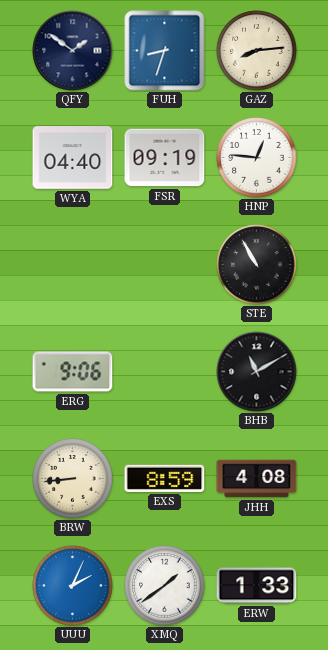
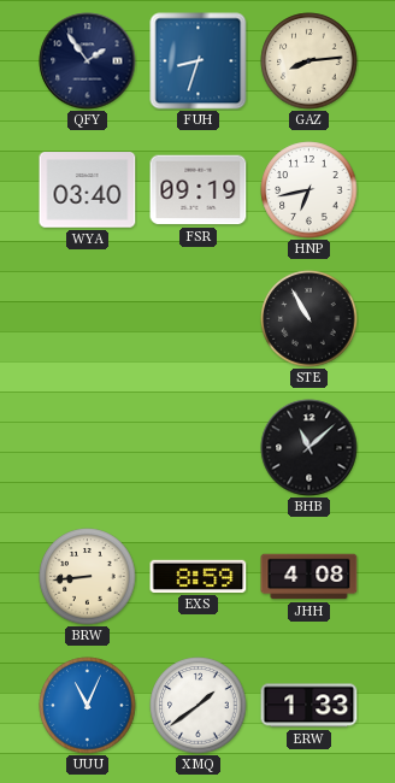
QFY: 1:51 -> 1:54
WYA: 04:40 -> 03:40
HNP: 12:46 -> 6:43
ERG: 9:06 -> none
BHB: 11:10 -> 11:08
UUU: 2:04 -> 11:04
